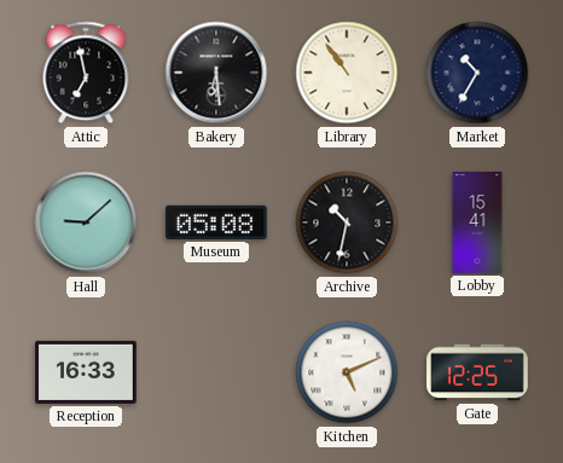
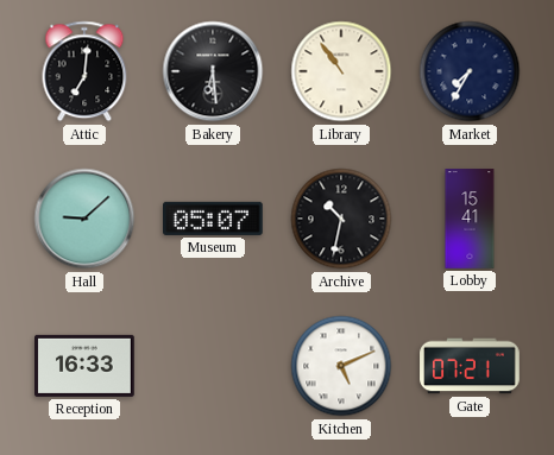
Attic: 6:58 -> 7:01
Market: 10:35 -> 7:35
Museum: 05:08 -> 05:07
Gate: 12:25 -> 07:21
